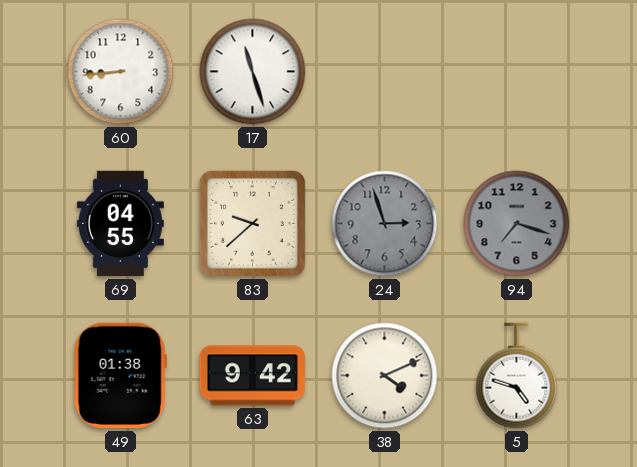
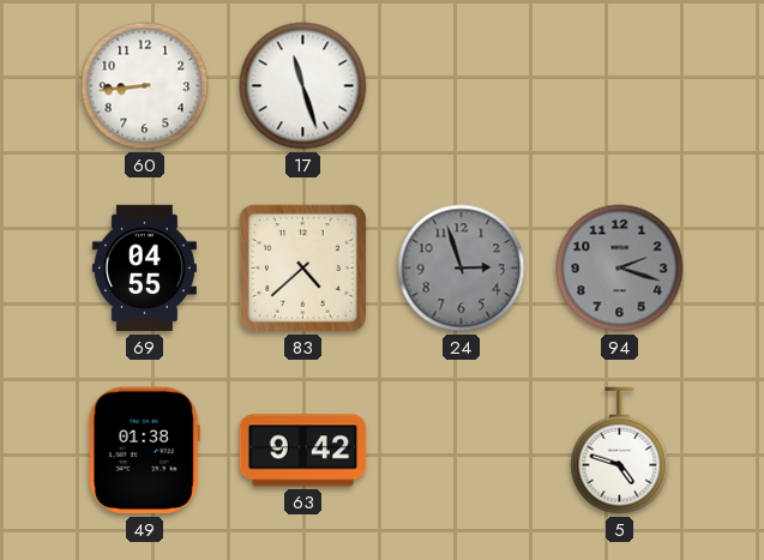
83: 9:38 -> 4:38
94: 7:18 -> 2:18
38: 4:11 -> none
